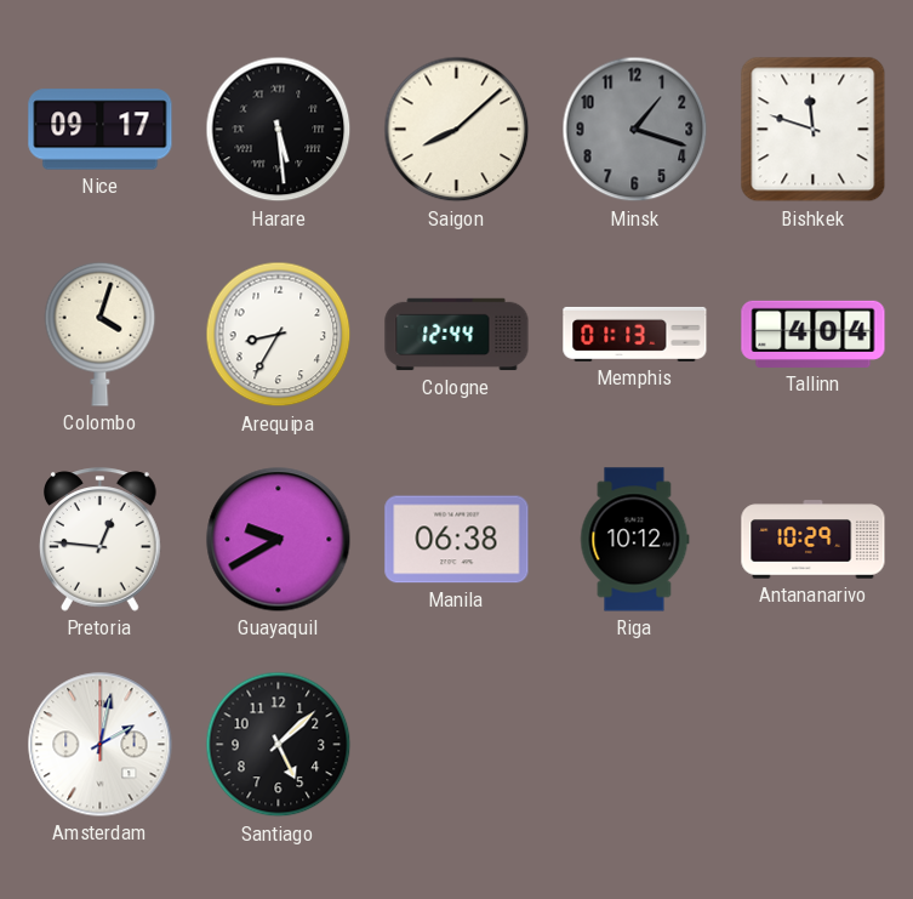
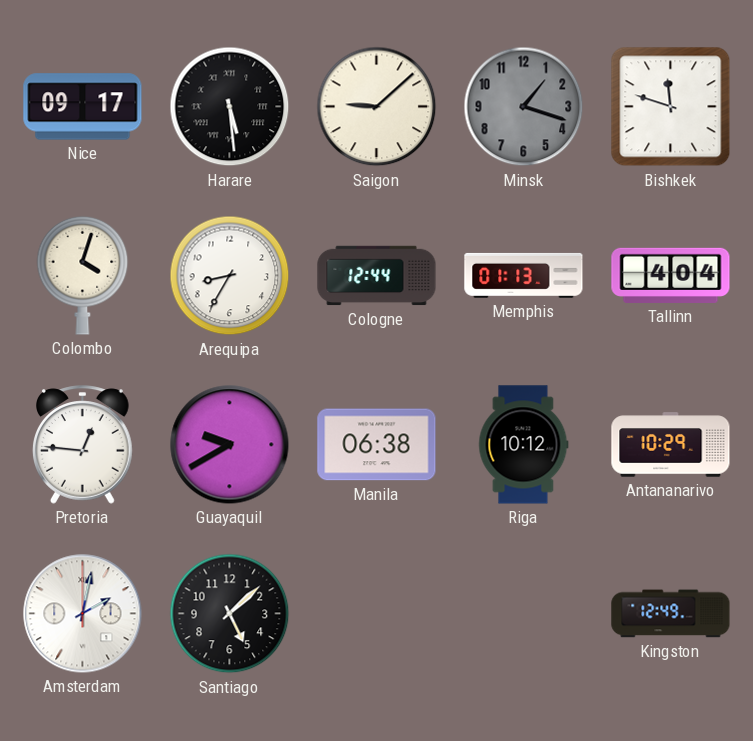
Saigon: 8:08 -> 9:08
Kingston: none -> 12:49
